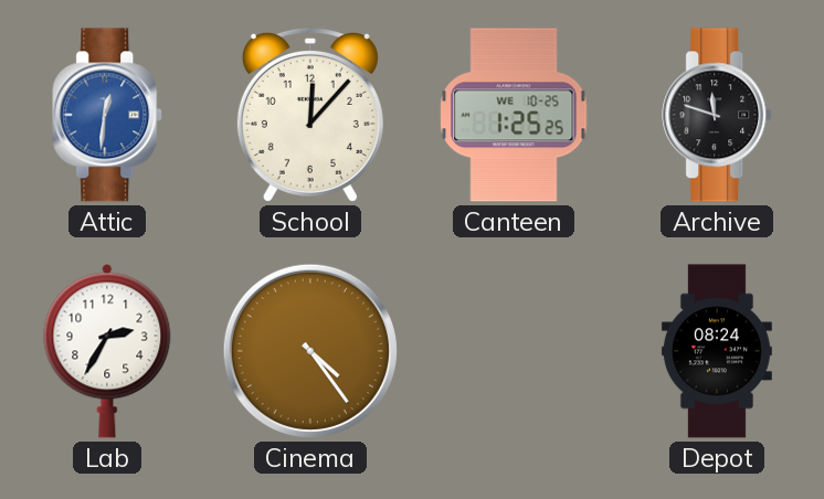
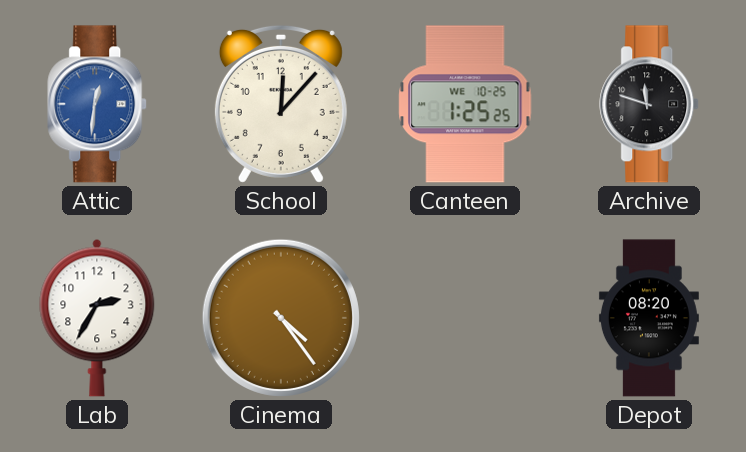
Depot: 08:24 -> 08:20
